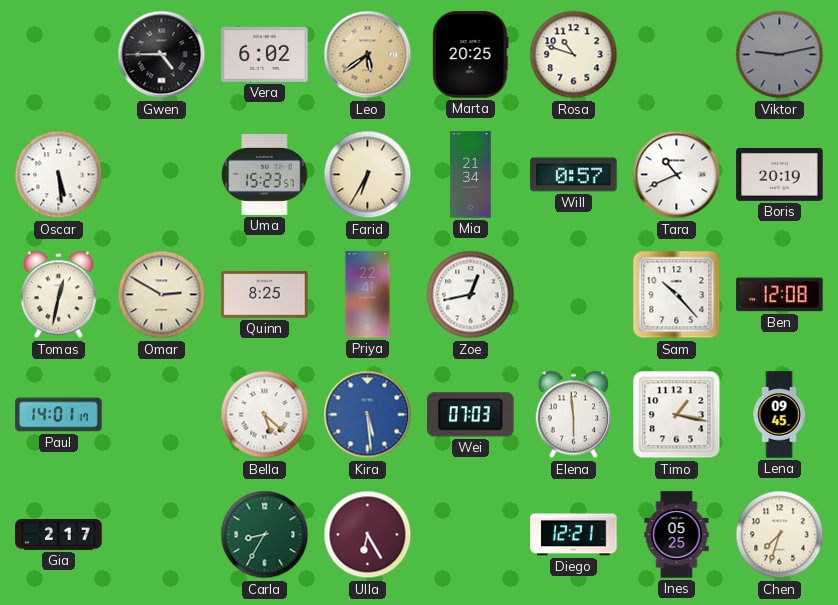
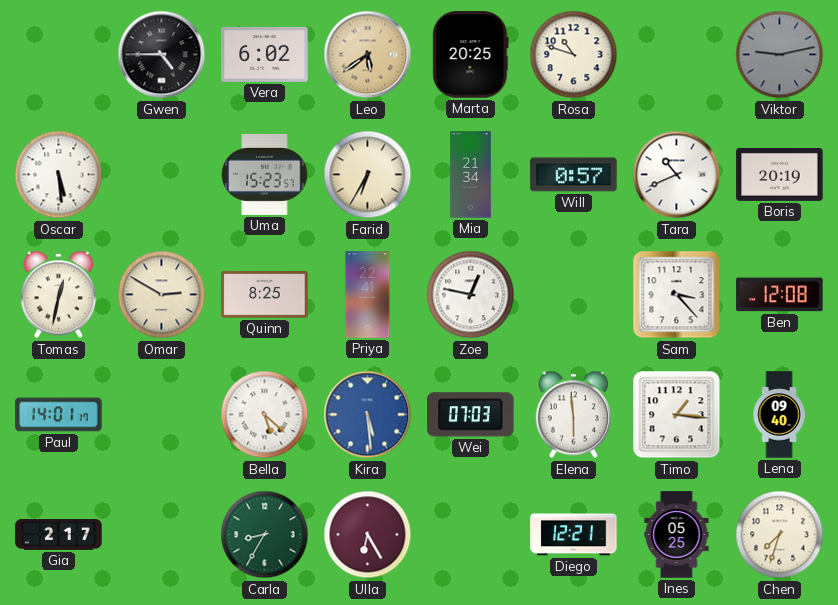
Zoe: 12:43 -> 12:47
Sam: 10:23 -> 3:23
Timo: 1:17 -> 1:16
Lena: 09:45 -> 09:40
